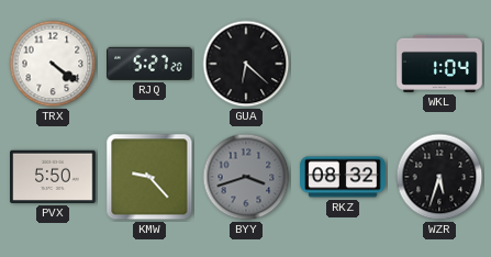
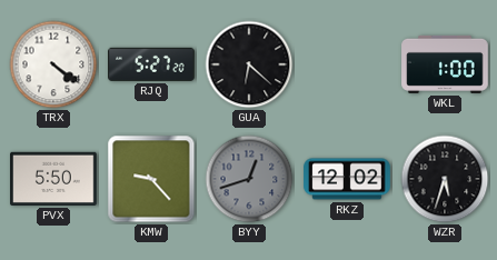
WKL: 1:04 -> 1:00
BYY: 3:42 -> 12:42
RKZ: 08:32 -> 12:02
